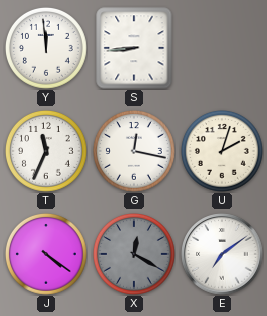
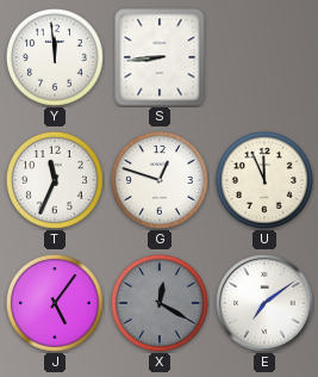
G: 12:17 -> 12:48
U: 2:03 -> 11:56
J: 4:21 -> 5:06
